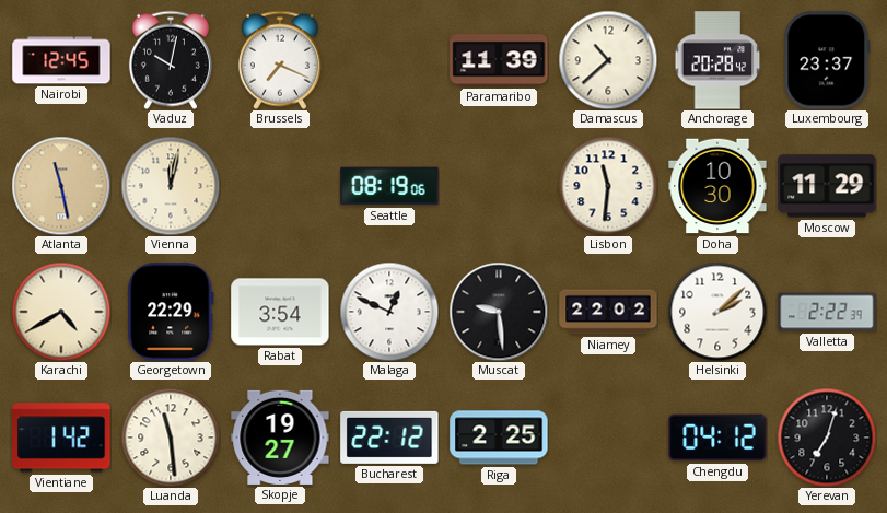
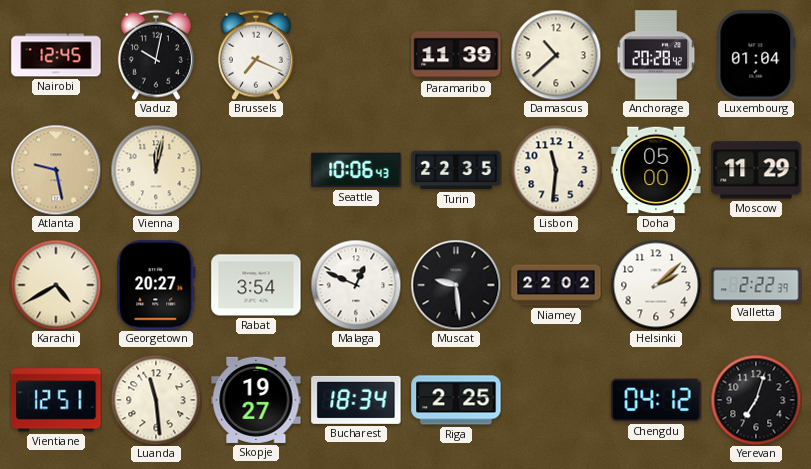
Luxembourg: 23:37 -> 01:04
Atlanta: 11:28 -> 9:28
Seattle: 08:19 -> 10:06
Turin: none -> 22:35
Doha: 10:30 -> 05:00
Georgetown: 22:29 -> 20:27
Vientiane: 1:42 -> 12:51
Bucharest: 22:12 -> 18:34
